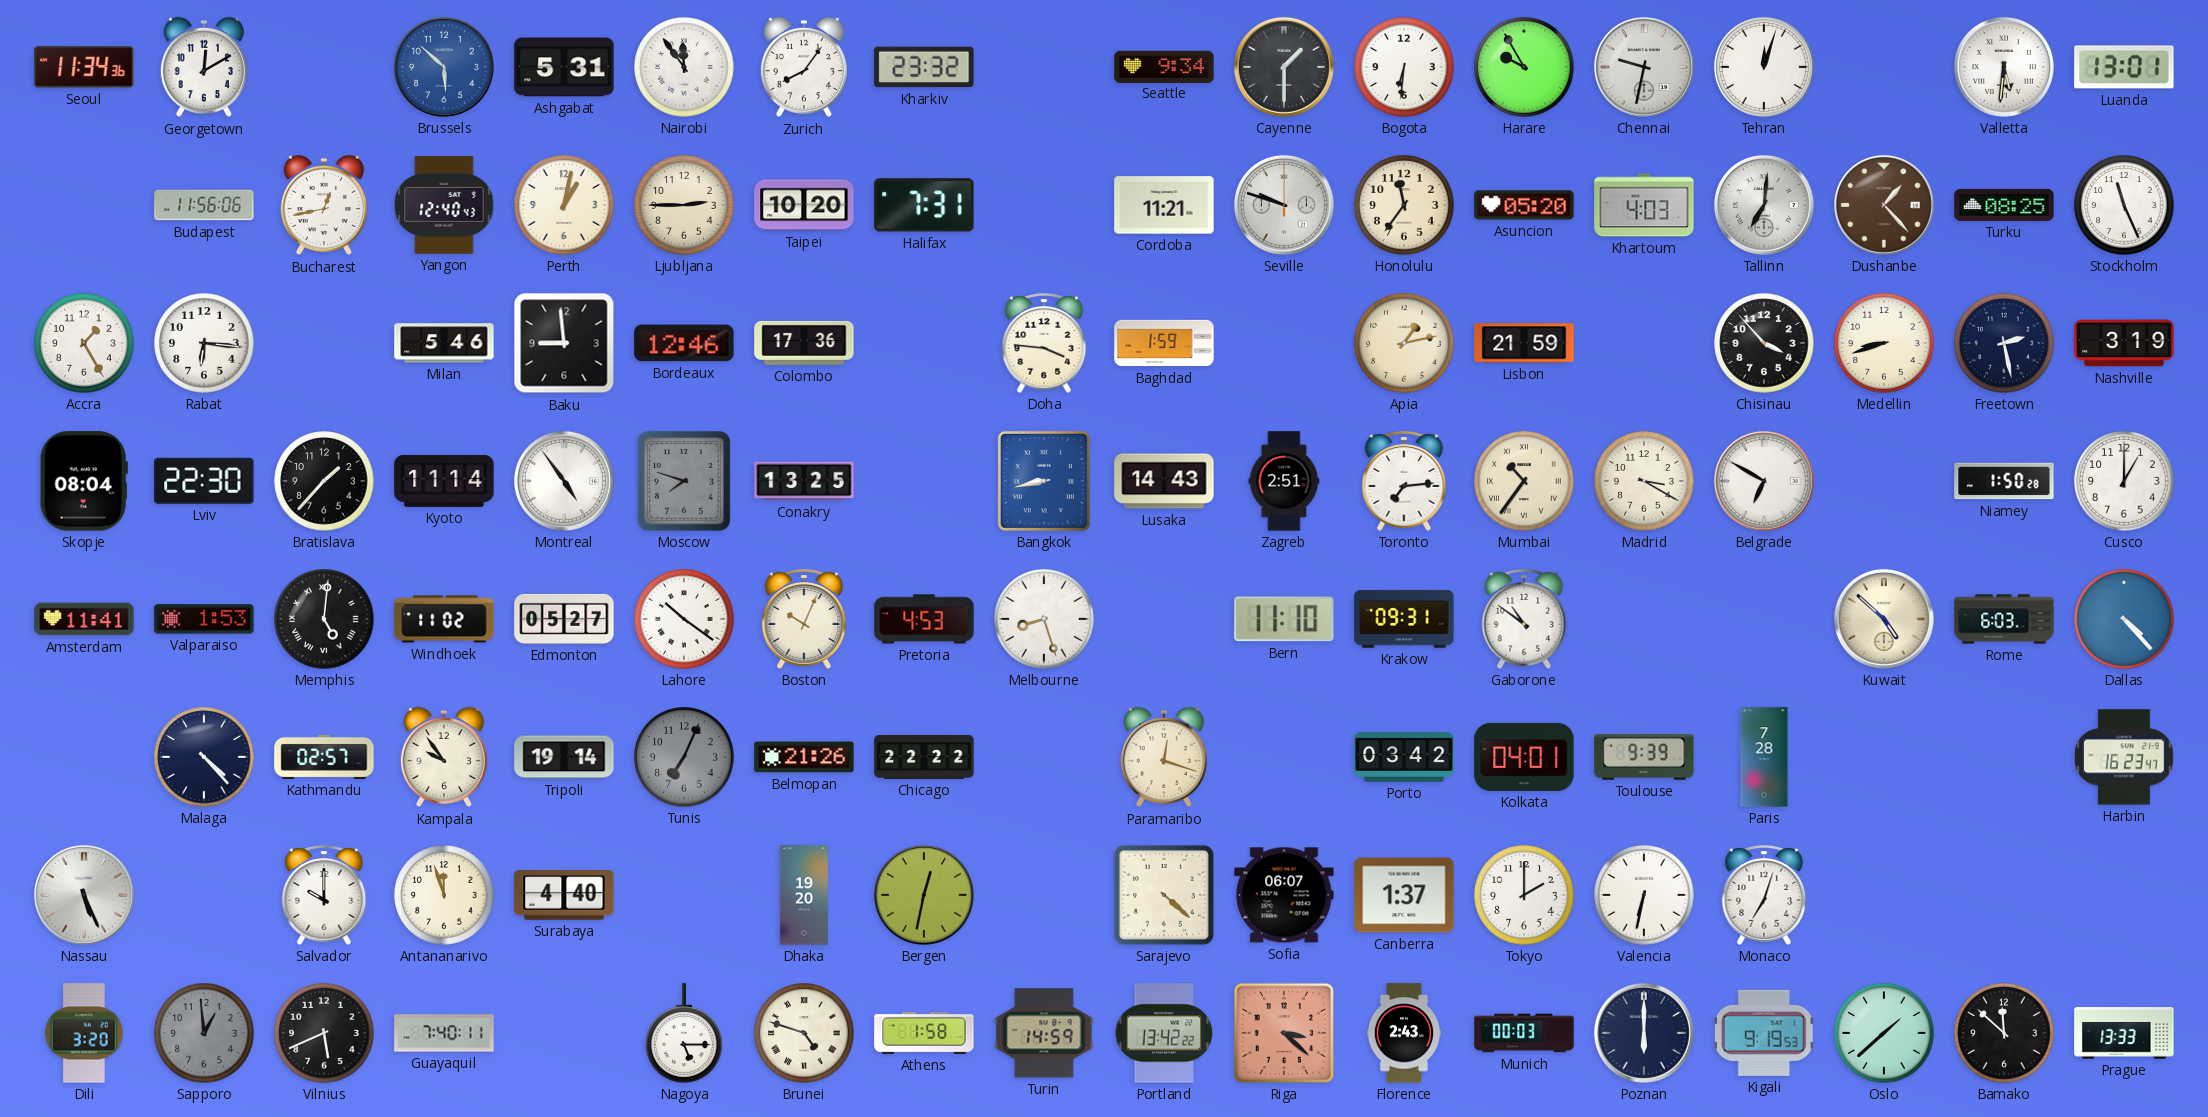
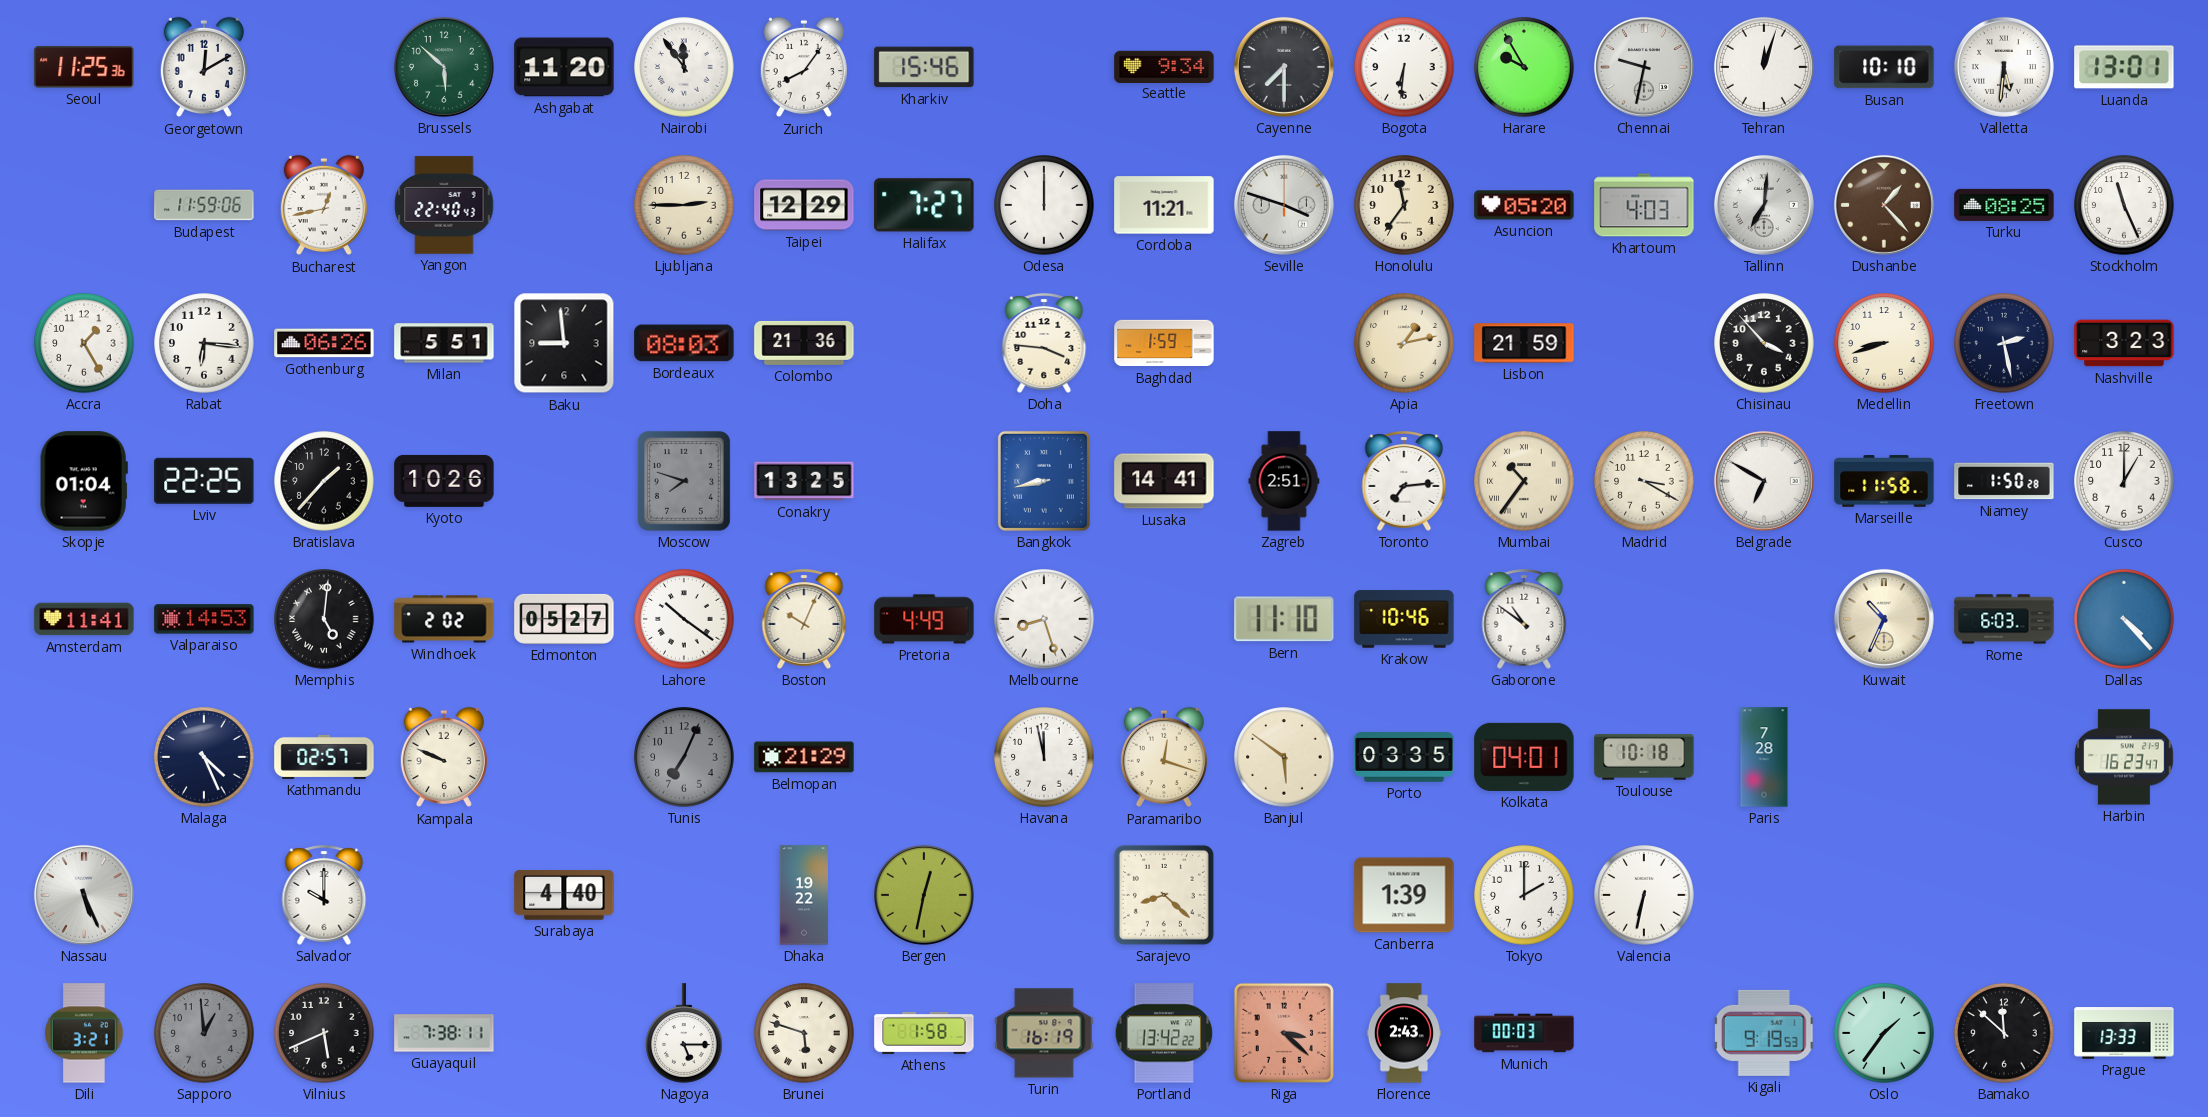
Seoul: 11:34 -> 11:25
Brussels dial: blue -> green
Ashgabat: 5:31 -> 11:20
Kharkiv: 23:32 -> 15:46
Cayenne: 1:30 -> 7:30
Busan: none -> 10:10
Budapest: 11:56 -> 11:59
Yangon: 12:40 -> 22:40
Perth: 1:02 -> none
Taipei: 10:20 -> 12:29
Halifax: 7:31 -> 7:27
Odesa: none -> 12:00
Seville: 9:48 -> 3:48
Gothenburg: none -> 06:26
Milan: 5:46 -> 5:51
Bordeaux: 12:46 -> 08:03
Colombo: 17:36 -> 21:36
Nashville: 3:19 -> 3:23
Skopje: 08:04 -> 01:04
Lviv: 22:30 -> 22:25
Kyoto: 11:14 -> 10:26
Montreal: 4:54 -> none
Lusaka: 14:43 -> 14:41
Marseille: none -> 11:58
Valparaiso: 1:53 -> 14:53
Windhoek: 11:02 -> 2:02
Pretoria: 4:53 -> 4:49
Krakow: 09:31 -> 10:46
Kuwait: 4:52 -> 10:34
Malaga: 4:23 -> 4:26
Kampala: 9:54 -> 9:49
Tripoli: 19:14 -> none
Belmopan: 21:26 -> 21:29
Chicago: 22:22 -> none
Havana: none -> 11:58
Banjul: none -> 5:51
Porto: 03:42 -> 03:35
Toulouse: 9:39 -> 10:18
Antananarivo: 11:57 -> none
Dhaka: 19:20 -> 19:22
Sarajevo: 4:22 -> 8:22
Sofia: 06:07 -> none
Canberra: 1:37 -> 1:39
Monaco: 7:03 -> none
Dili: 3:20 -> 3:21
Guayaquil: 7:40 -> 7:38
Brunei: 4:48 -> 5:48
Turin: 14:59 -> 16:19
Poznan: 6:00 -> none
Oslo: 1:38 -> 1:36
